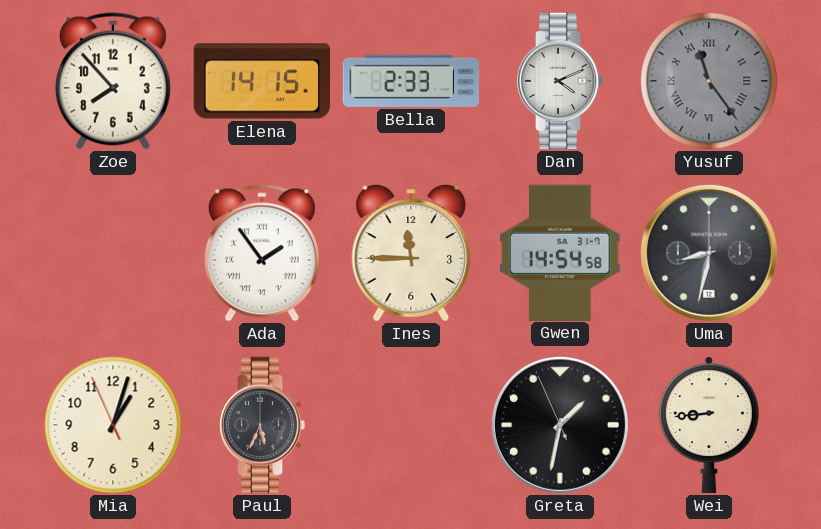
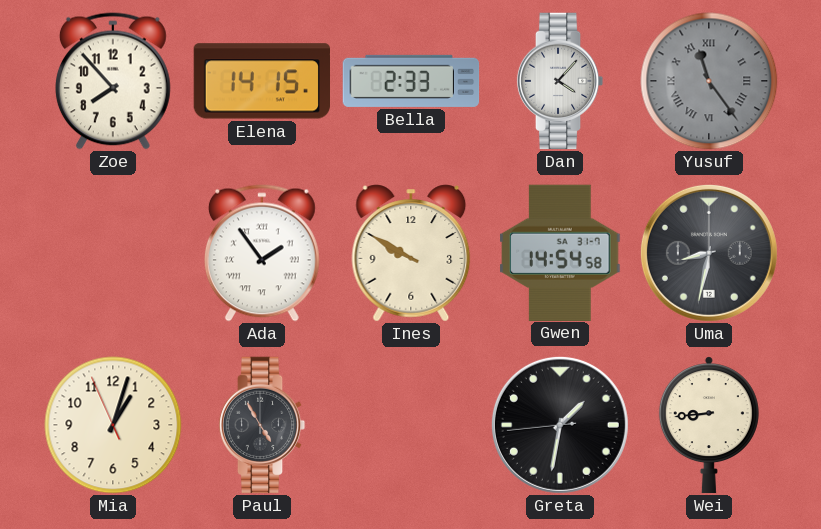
Dan: 4:11 -> 4:07
Ines: 11:45 -> 9:50
Paul: 5:34 -> 4:55
Greta: 1:31:56 -> 1:31:44
